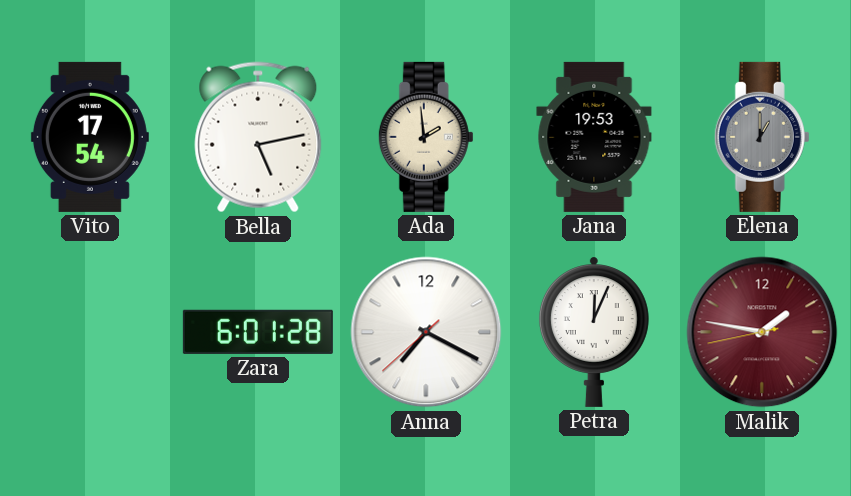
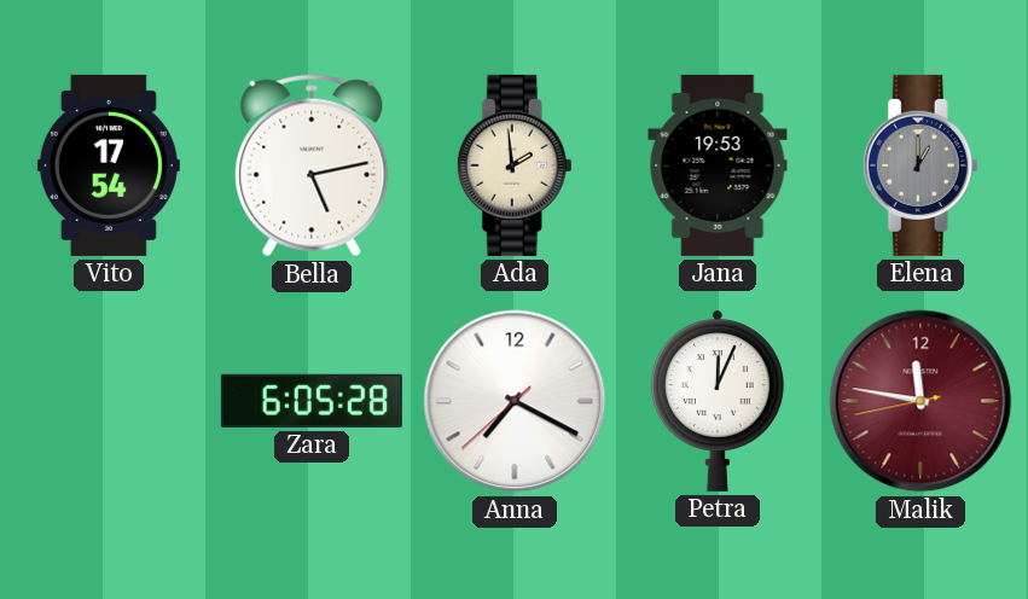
Zara: 6:01 -> 6:05
Malik: 1:46 -> 11:46
